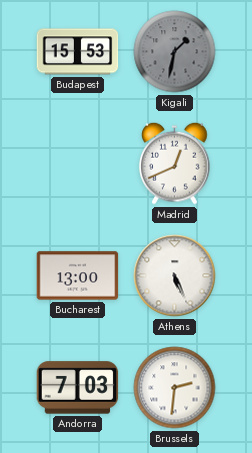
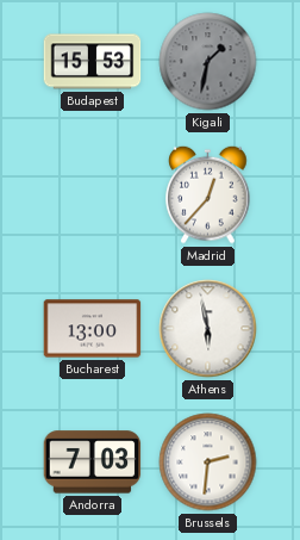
Madrid: 12:41 -> 12:37
Athens: 5:26 -> 5:58
